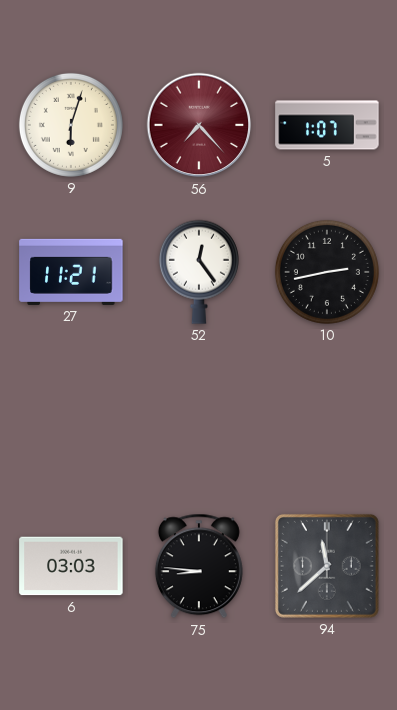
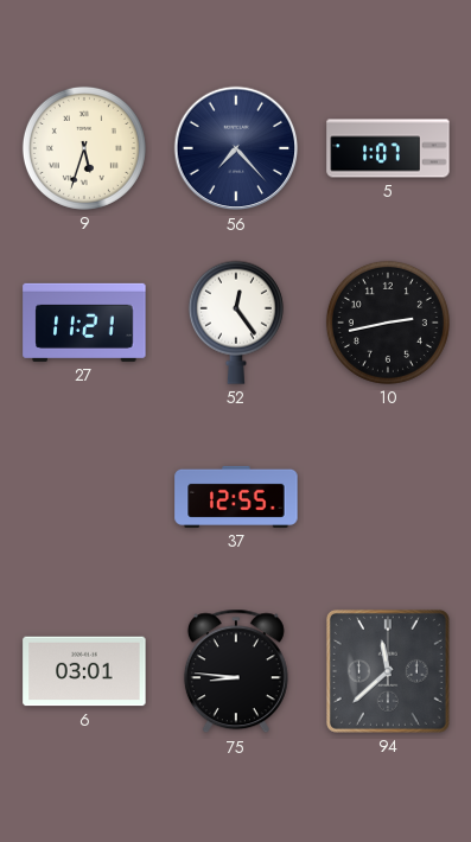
9: 6:03 -> 5:33
56 dial: burgundy -> navy
37: none -> 12:55
6: 03:03 -> 03:01
